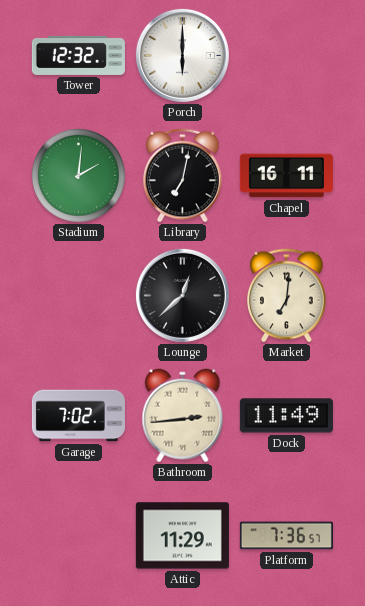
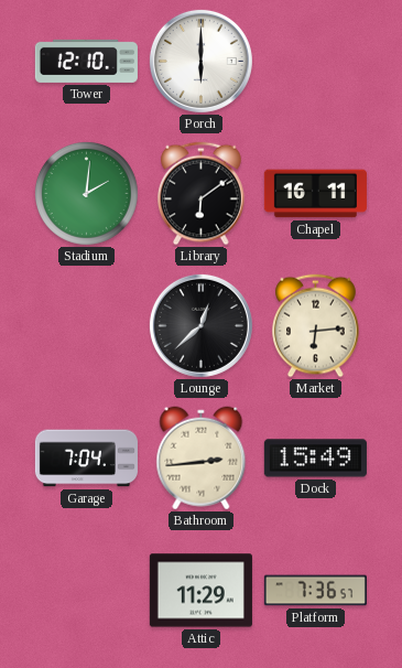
Tower: 12:32 -> 12:10
Library: 7:02 -> 6:09
Market: 7:01 -> 6:14
Garage: 7:02 -> 7:04
Dock: 11:49 -> 15:49
